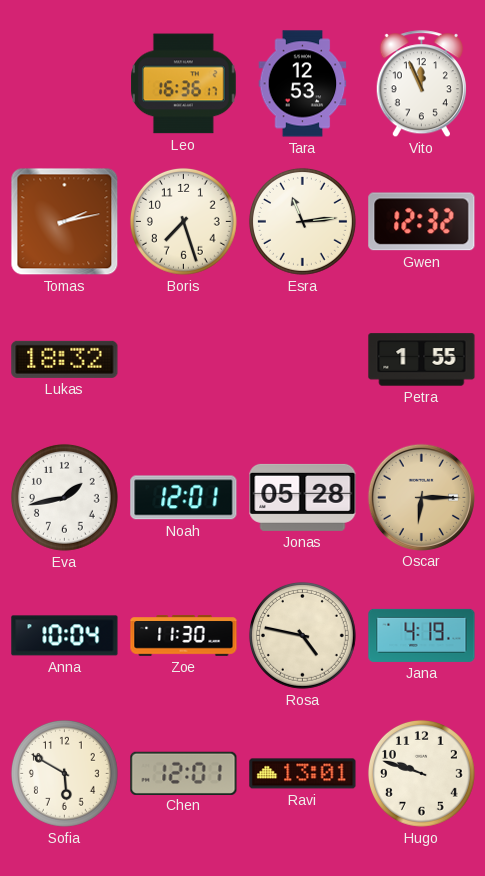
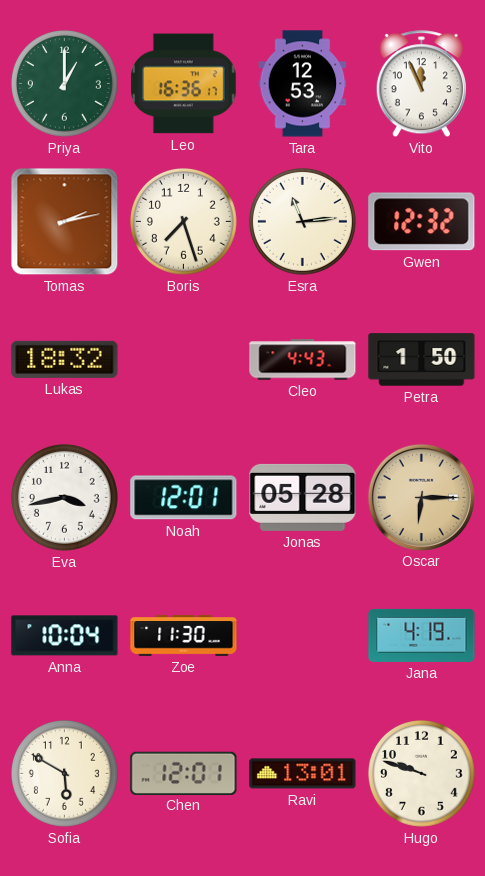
Priya: none -> 1:00
Cleo: none -> 4:43
Petra: 1:55 -> 1:50
Eva: 1:43 -> 3:43
Rosa: 4:47 -> none
